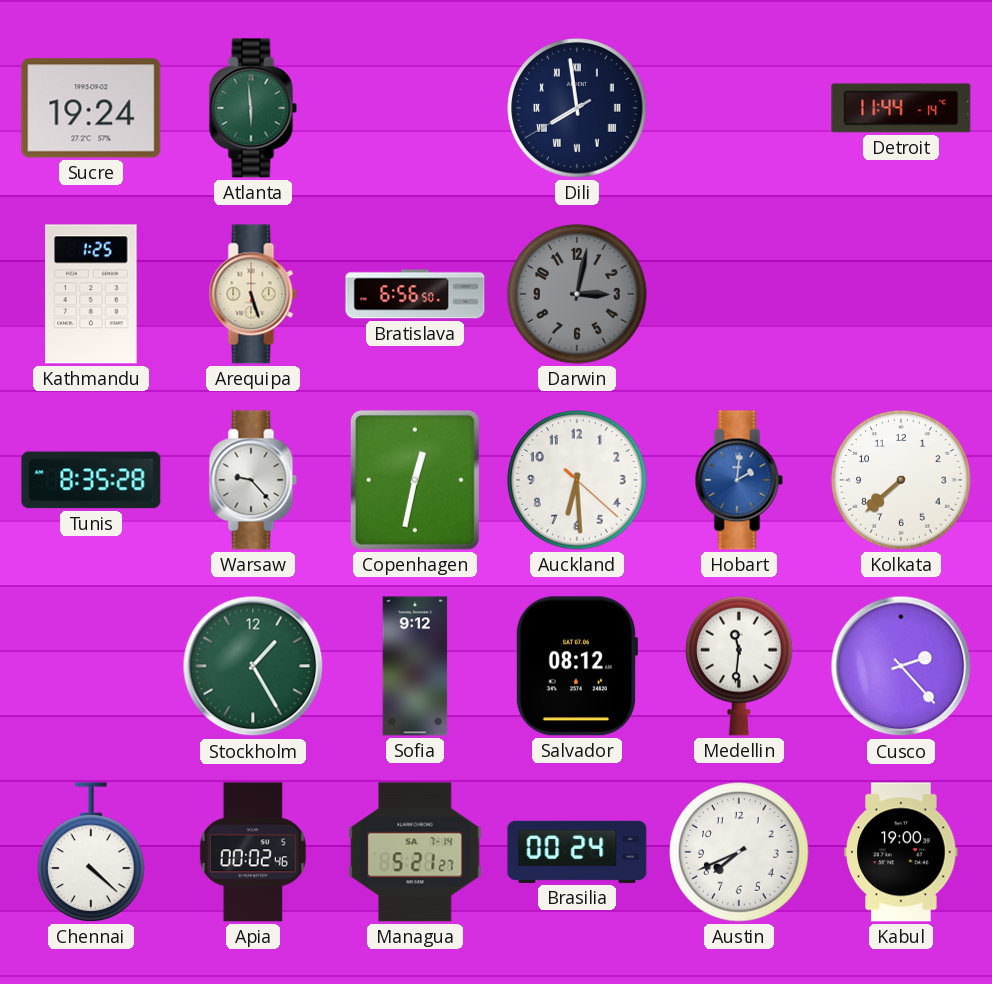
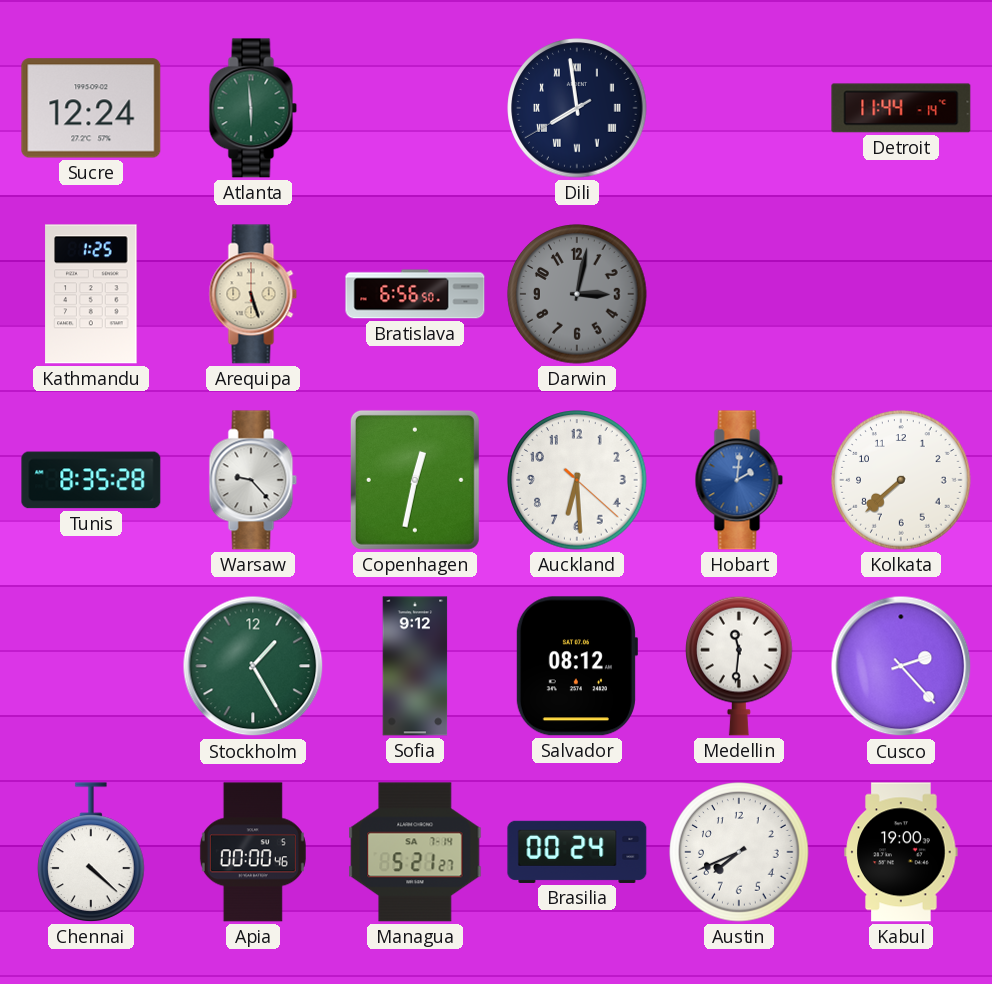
Sucre: 19:24 -> 12:24
Apia: 00:02 -> 00:00
